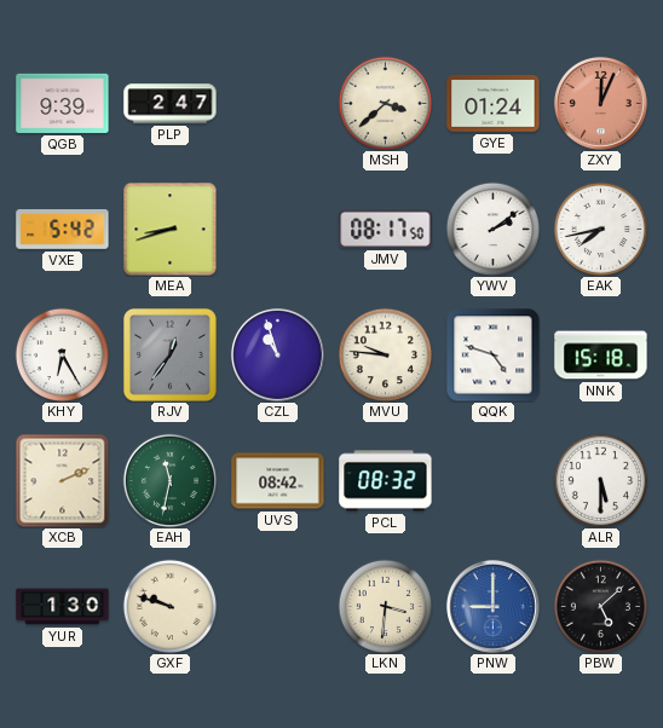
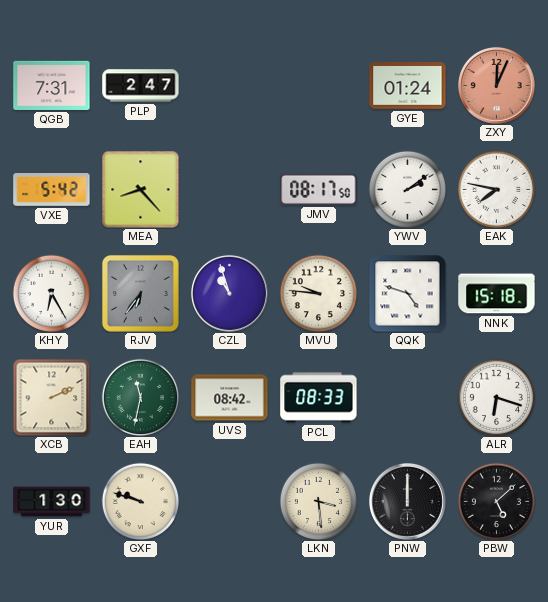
QGB: 9:39 -> 7:31
MSH: 3:38 -> none
MEA: 8:42 -> 8:23
EAK: 7:43 -> 7:47
RJV: 12:36 -> 6:36
PCL: 08:32 -> 08:33
ALR: 5:30 -> 6:18
LKN: 3:31 -> 3:29
PNW: 9:00 -> 12:00
PNW dial: blue -> black
